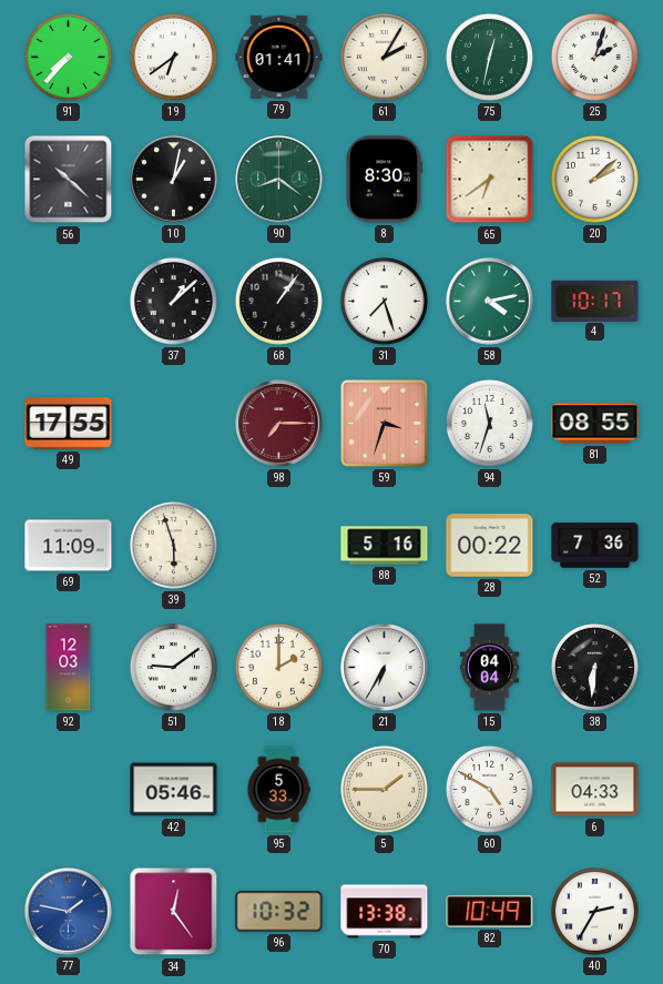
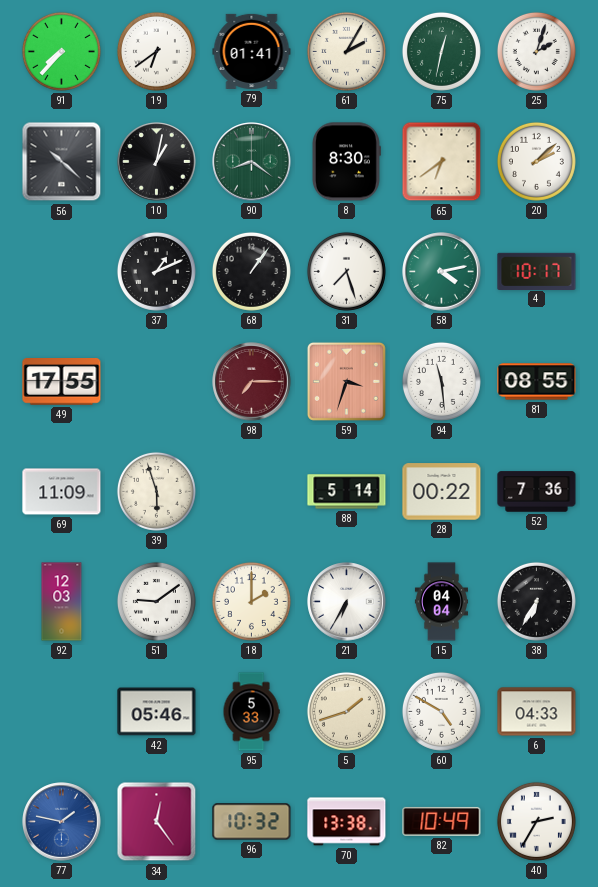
37: 1:08 -> 1:11
94: 11:33 -> 11:29
88: 5:16 -> 5:14
38: 6:31 -> 6:35
5: 1:45 -> 1:42
